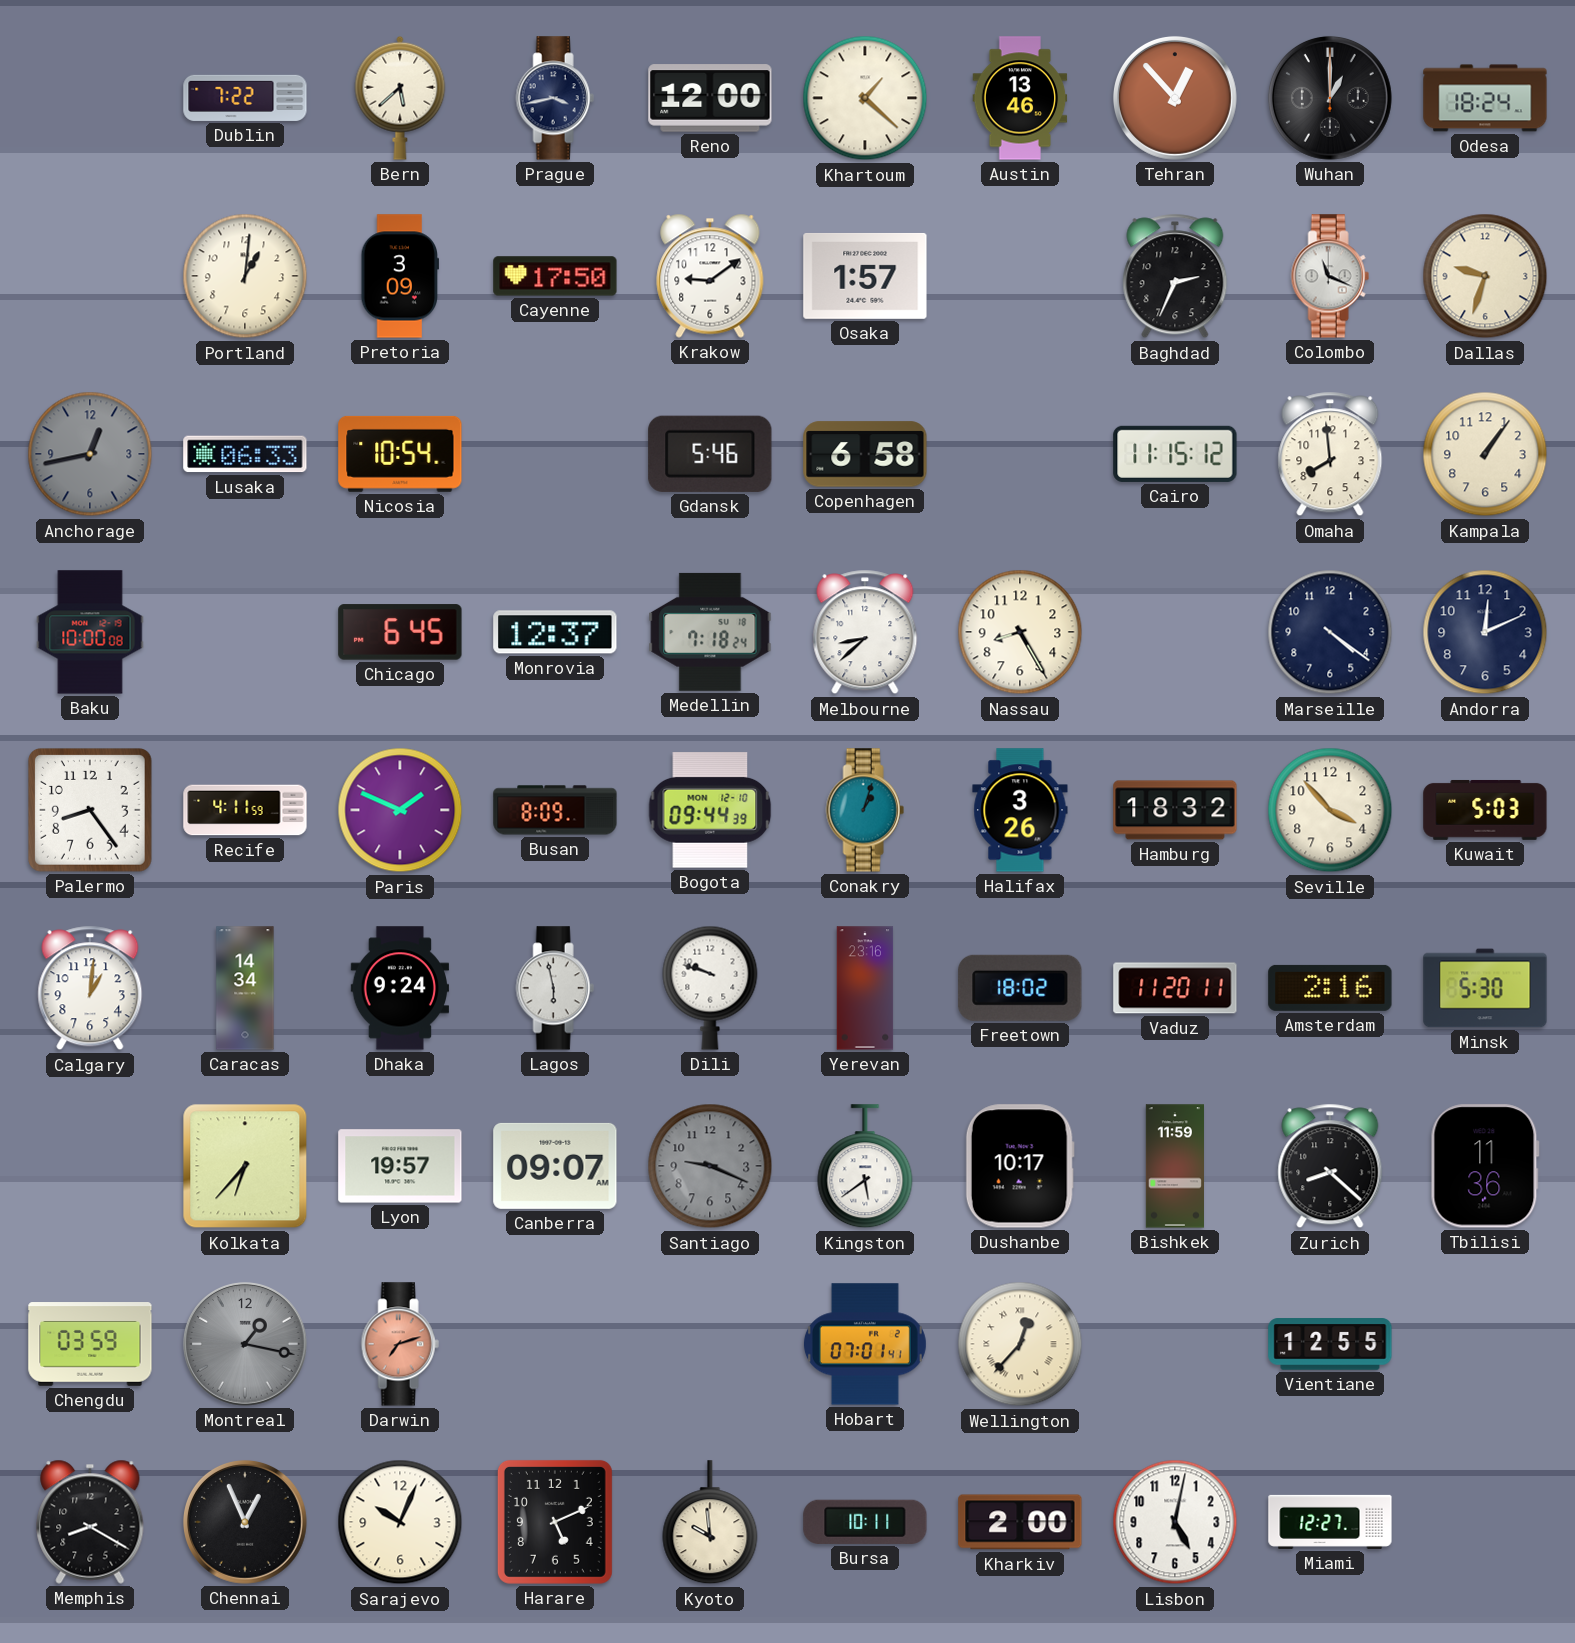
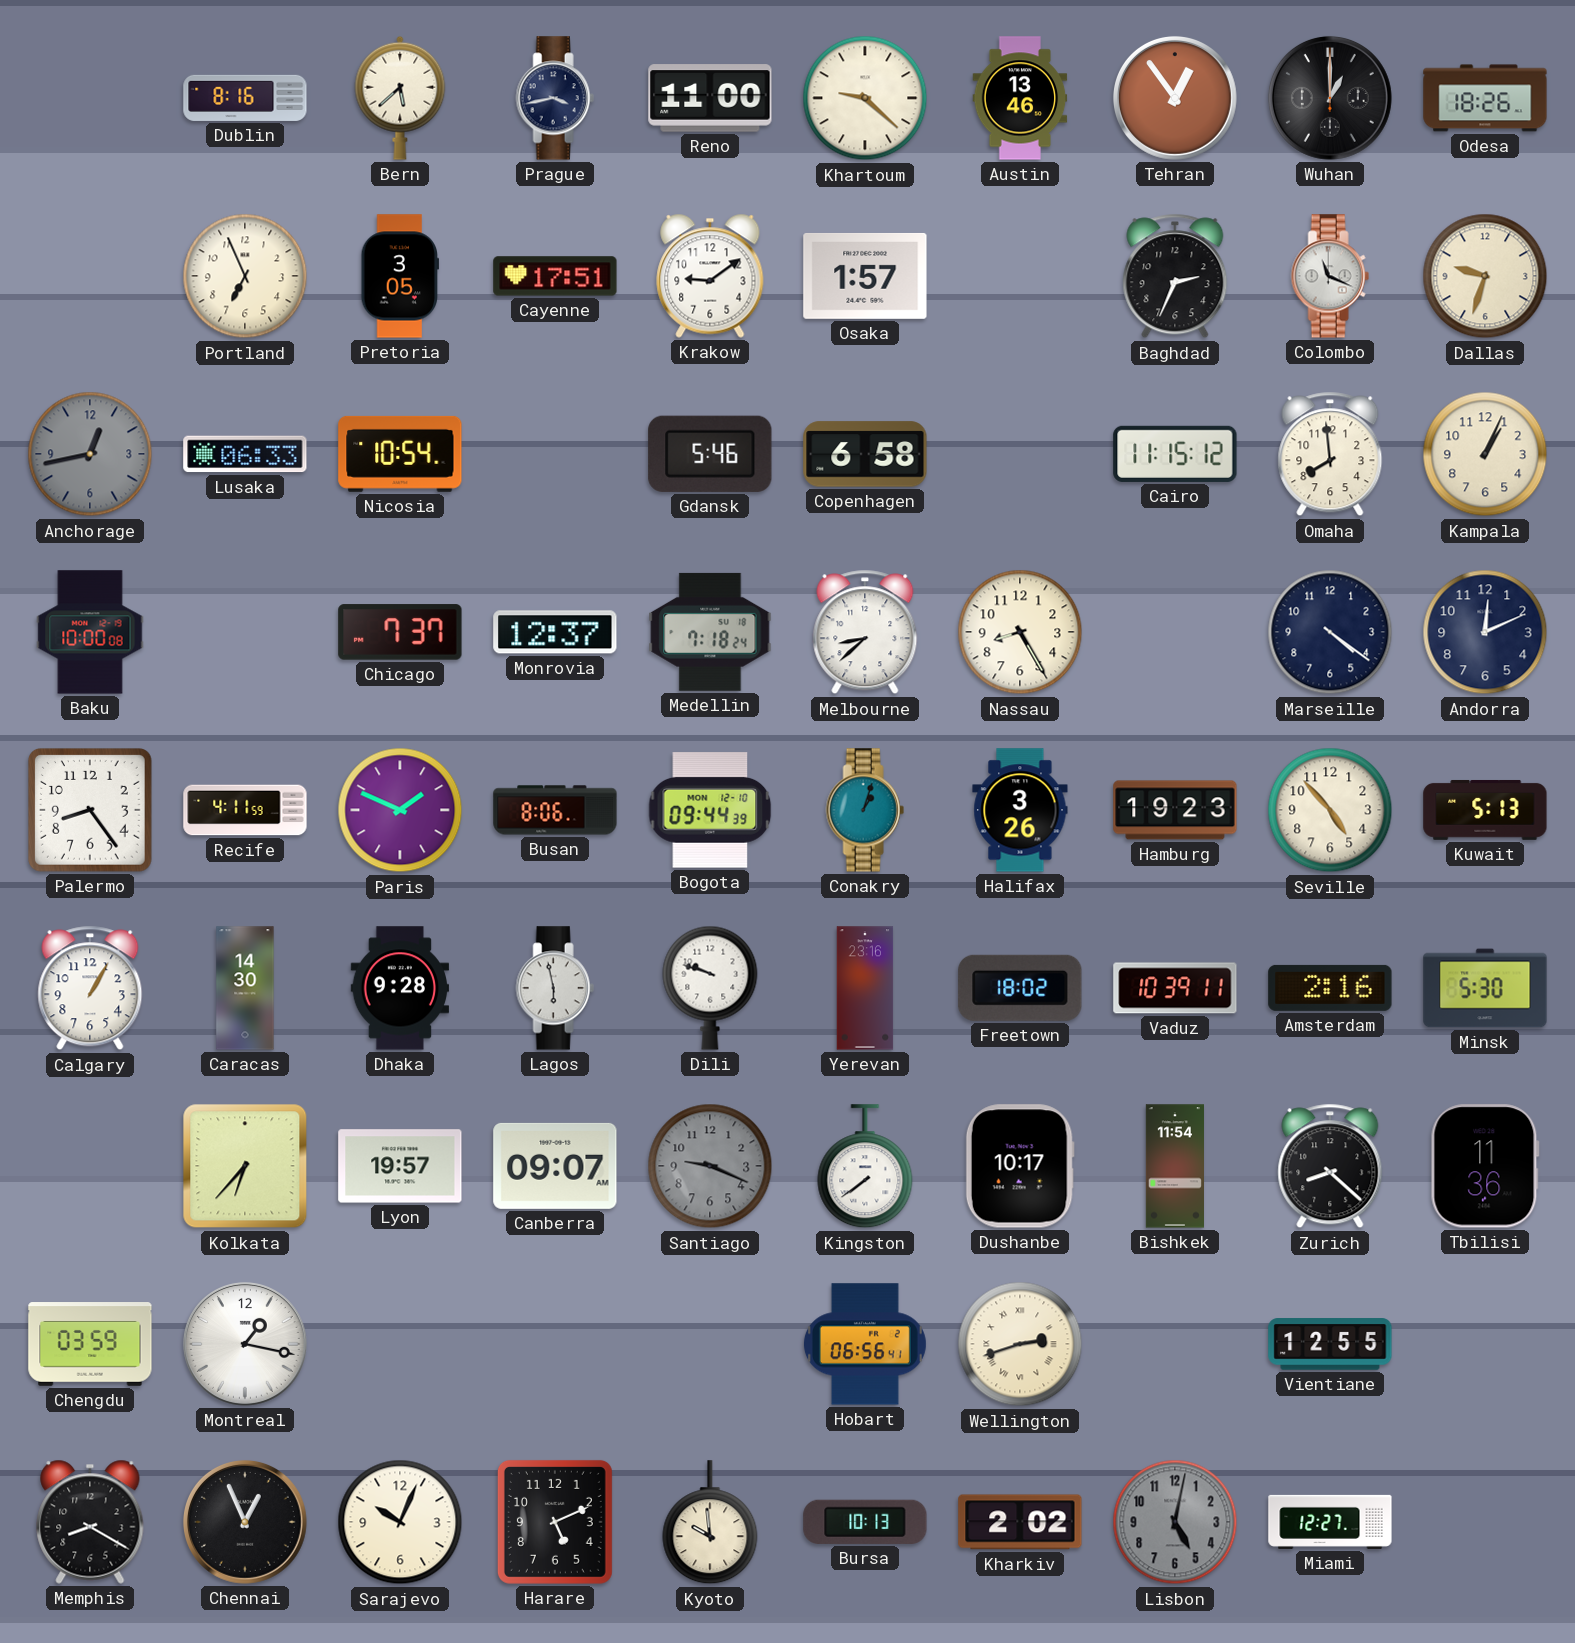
Dublin: 7:22 -> 8:16
Reno: 12:00 -> 11:00
Khartoum: 1:22 -> 9:22
Tehran: 12:53 -> 12:54
Odesa: 18:24 -> 18:26
Portland: 1:01 -> 6:56
Pretoria: 3:09 -> 3:05
Cayenne: 17:50 -> 17:51
Kampala: 1:06 -> 1:04
Chicago: 6:45 -> 7:37
Busan: 8:09 -> 8:06
Hamburg: 18:32 -> 19:23
Seville: 3:53 -> 4:53
Kuwait: 5:03 -> 5:13
Calgary: 1:01 -> 1:05
Caracas: 14:34 -> 14:30
Dhaka: 9:24 -> 9:28
Vaduz: 11:20 -> 10:39
Kingston: 5:39 -> 7:39
Bishkek: 11:59 -> 11:54
Montreal dial: grey -> white
Darwin: 7:12 -> none
Hobart: 07:01 -> 06:56
Wellington: 12:37 -> 2:42
Bursa: 10:11 -> 10:13
Kharkiv: 2:00 -> 2:02
Lisbon dial: white -> grey
